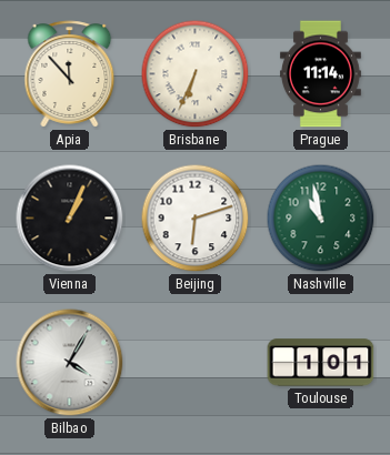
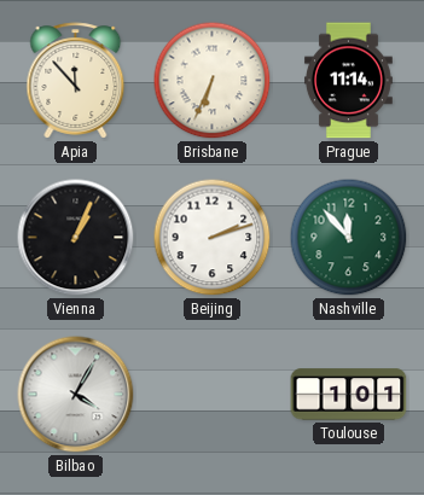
Beijing: 6:12 -> 2:12
Nashville: 10:58 -> 11:53
